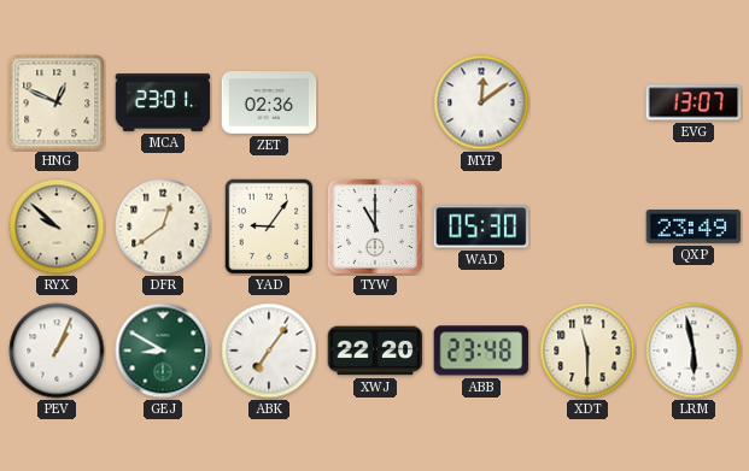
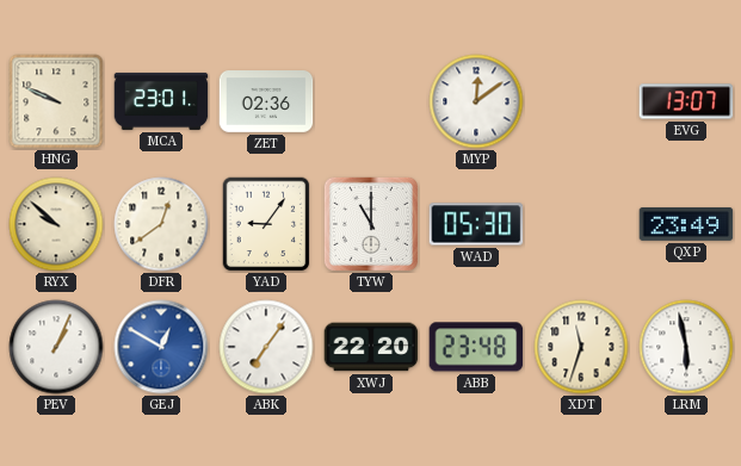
HNG: 12:49 -> 9:49
GEJ: 8:50 -> 12:50
GEJ dial: green -> blue
XDT: 11:30 -> 11:33
